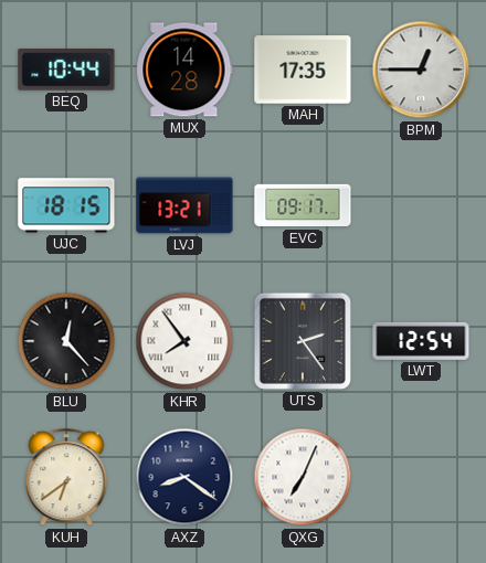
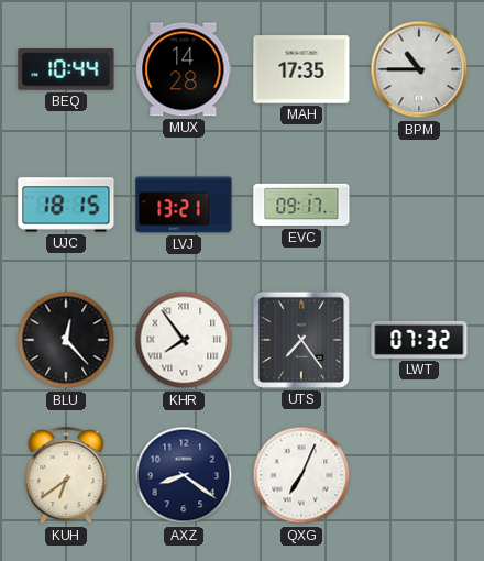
BPM: 12:45 -> 10:45
UTS: 2:24 -> 7:24
LWT: 12:54 -> 07:32
